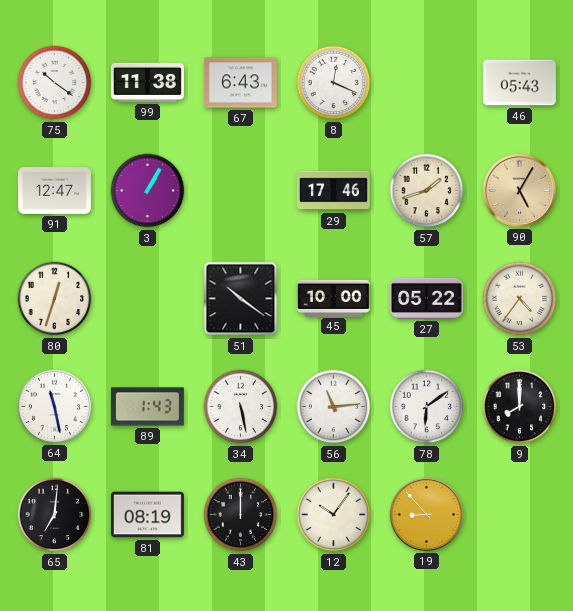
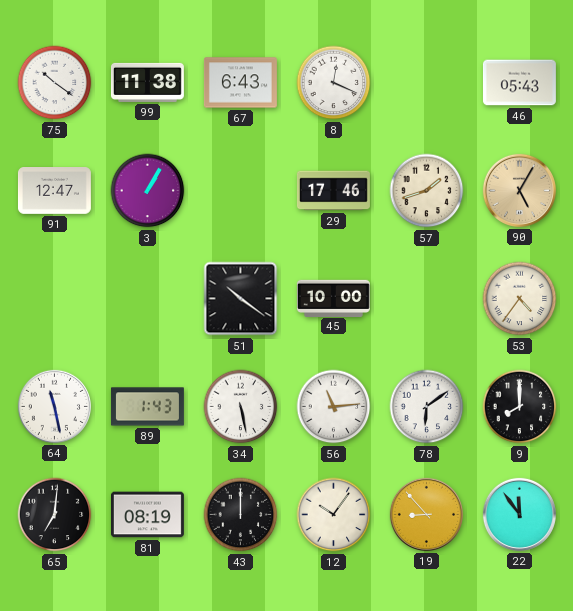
80: 12:33 -> none
27: 05:22 -> none
22: none -> 11:54
